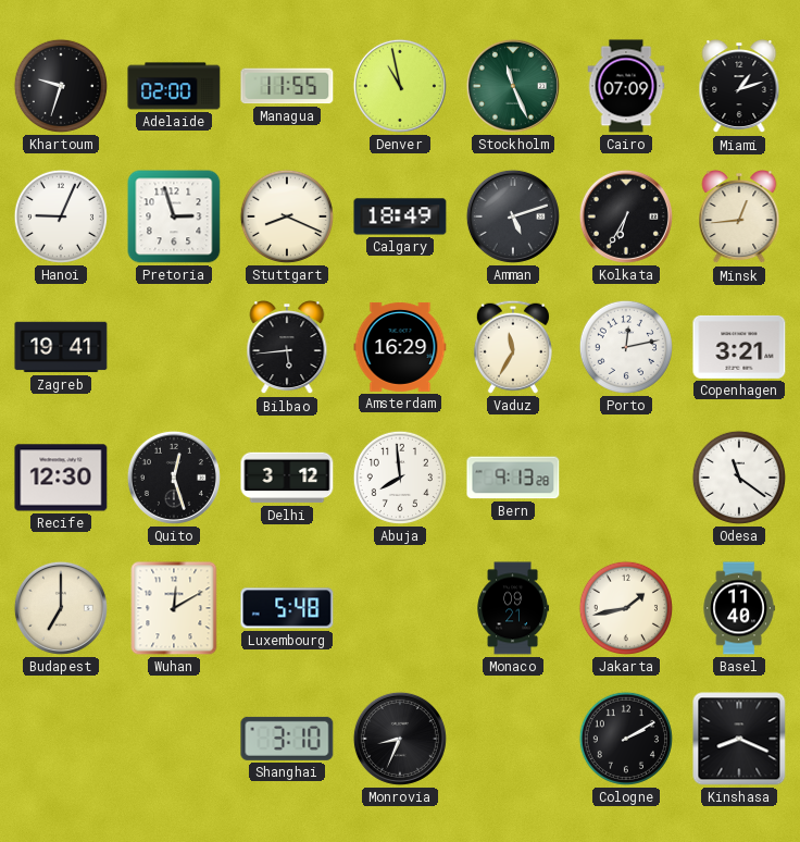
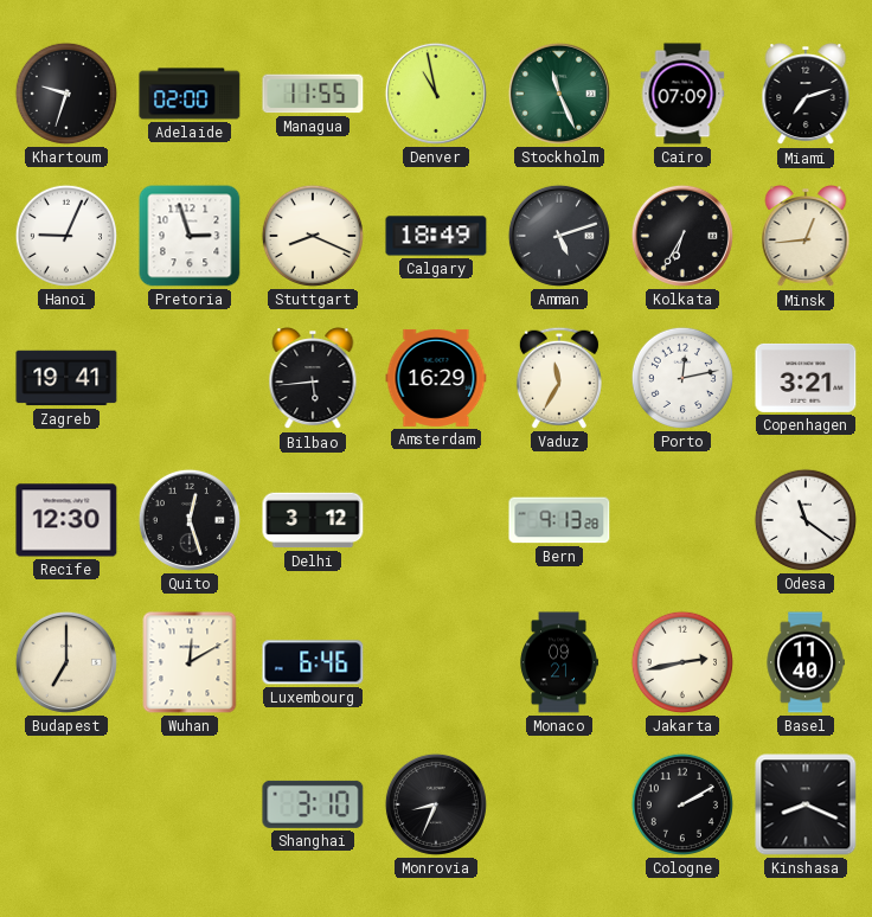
Miami: 1:12 -> 7:12
Abuja: 7:59 -> none
Luxembourg: 5:48 -> 6:46
Jakarta: 1:43 -> 2:43
